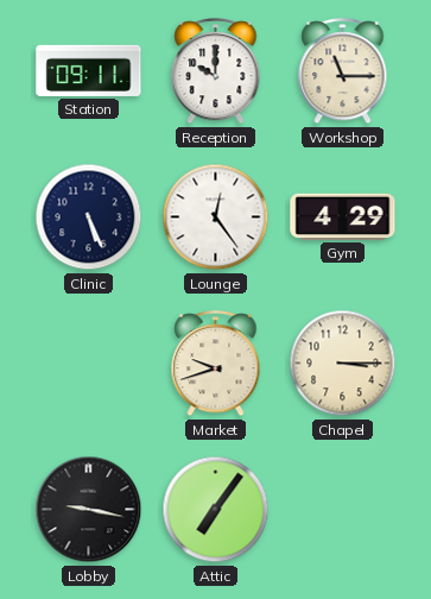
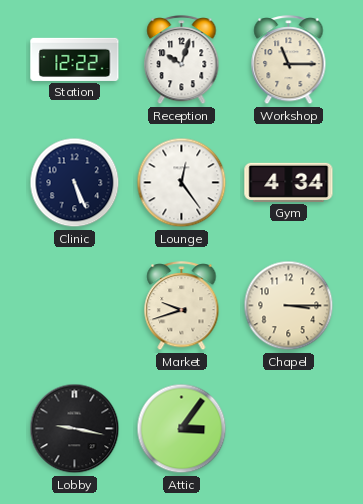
Station: 09:11 -> 12:22
Reception: 10:00 -> 10:03
Gym: 4:29 -> 4:34
Attic: 7:06 -> 3:06
